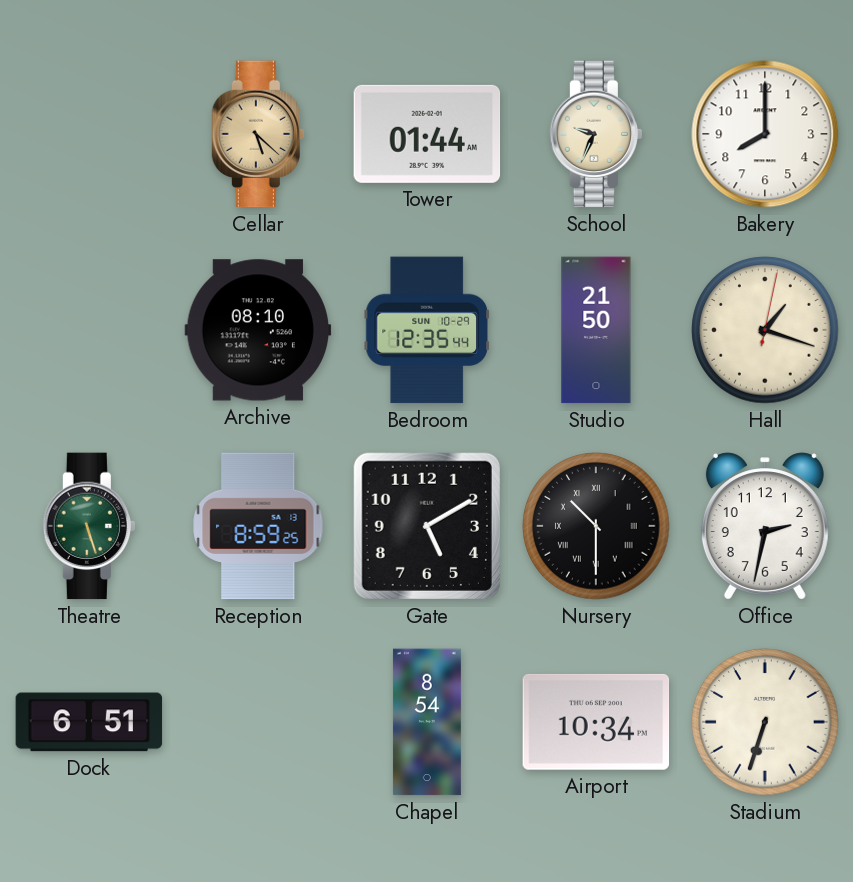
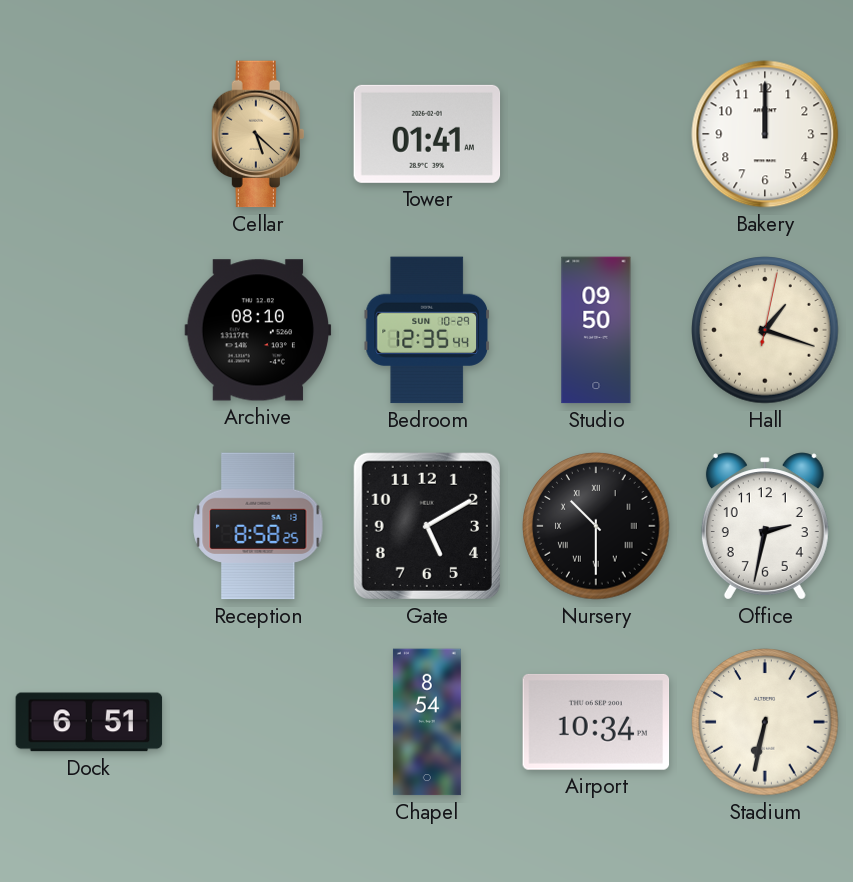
Tower: 01:44 -> 01:41
School: 9:34 -> none
Bakery: 8:00 -> 12:00
Studio: 21:50 -> 09:50
Theatre: 5:27 -> none
Reception: 8:59 -> 8:58
Stadium: 6:33 -> 6:32
